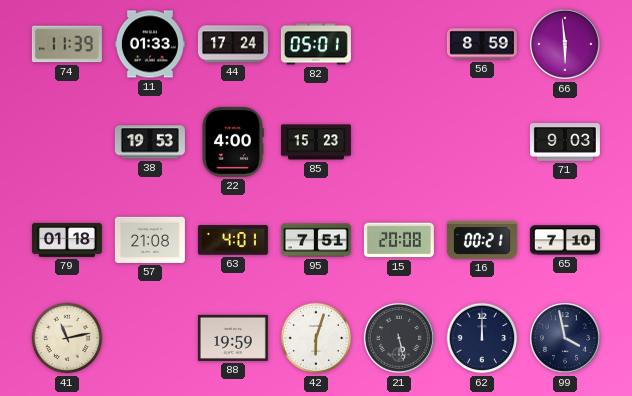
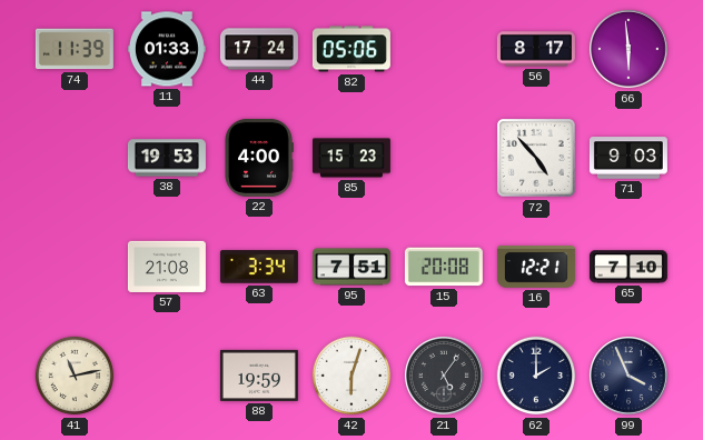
82: 05:01 -> 05:06
56: 8:59 -> 8:17
72: none -> 4:53
79: 01:18 -> none
63: 4:01 -> 3:34
16: 00:21 -> 12:21
21: 5:28 -> 5:06
62: 12:00 -> 2:00
99: 3:58 -> 3:56
